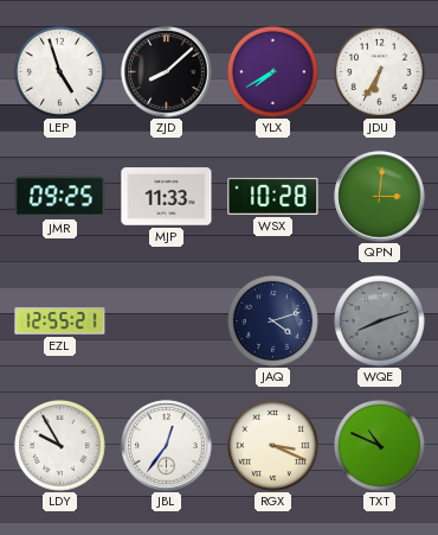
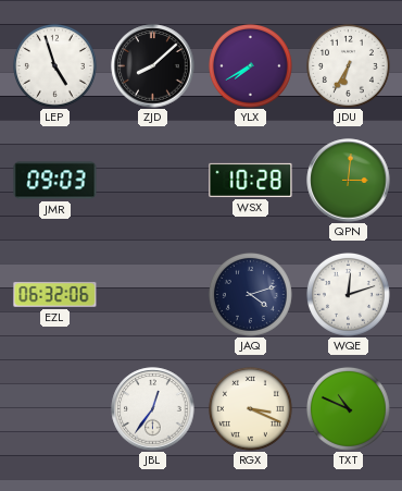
JMR: 09:25 -> 09:03
MJP: 11:33 -> none
EZL: 12:55 -> 06:32
WQE: 8:12 -> 12:12
WQE dial: grey -> white
LDY: 9:55 -> none
